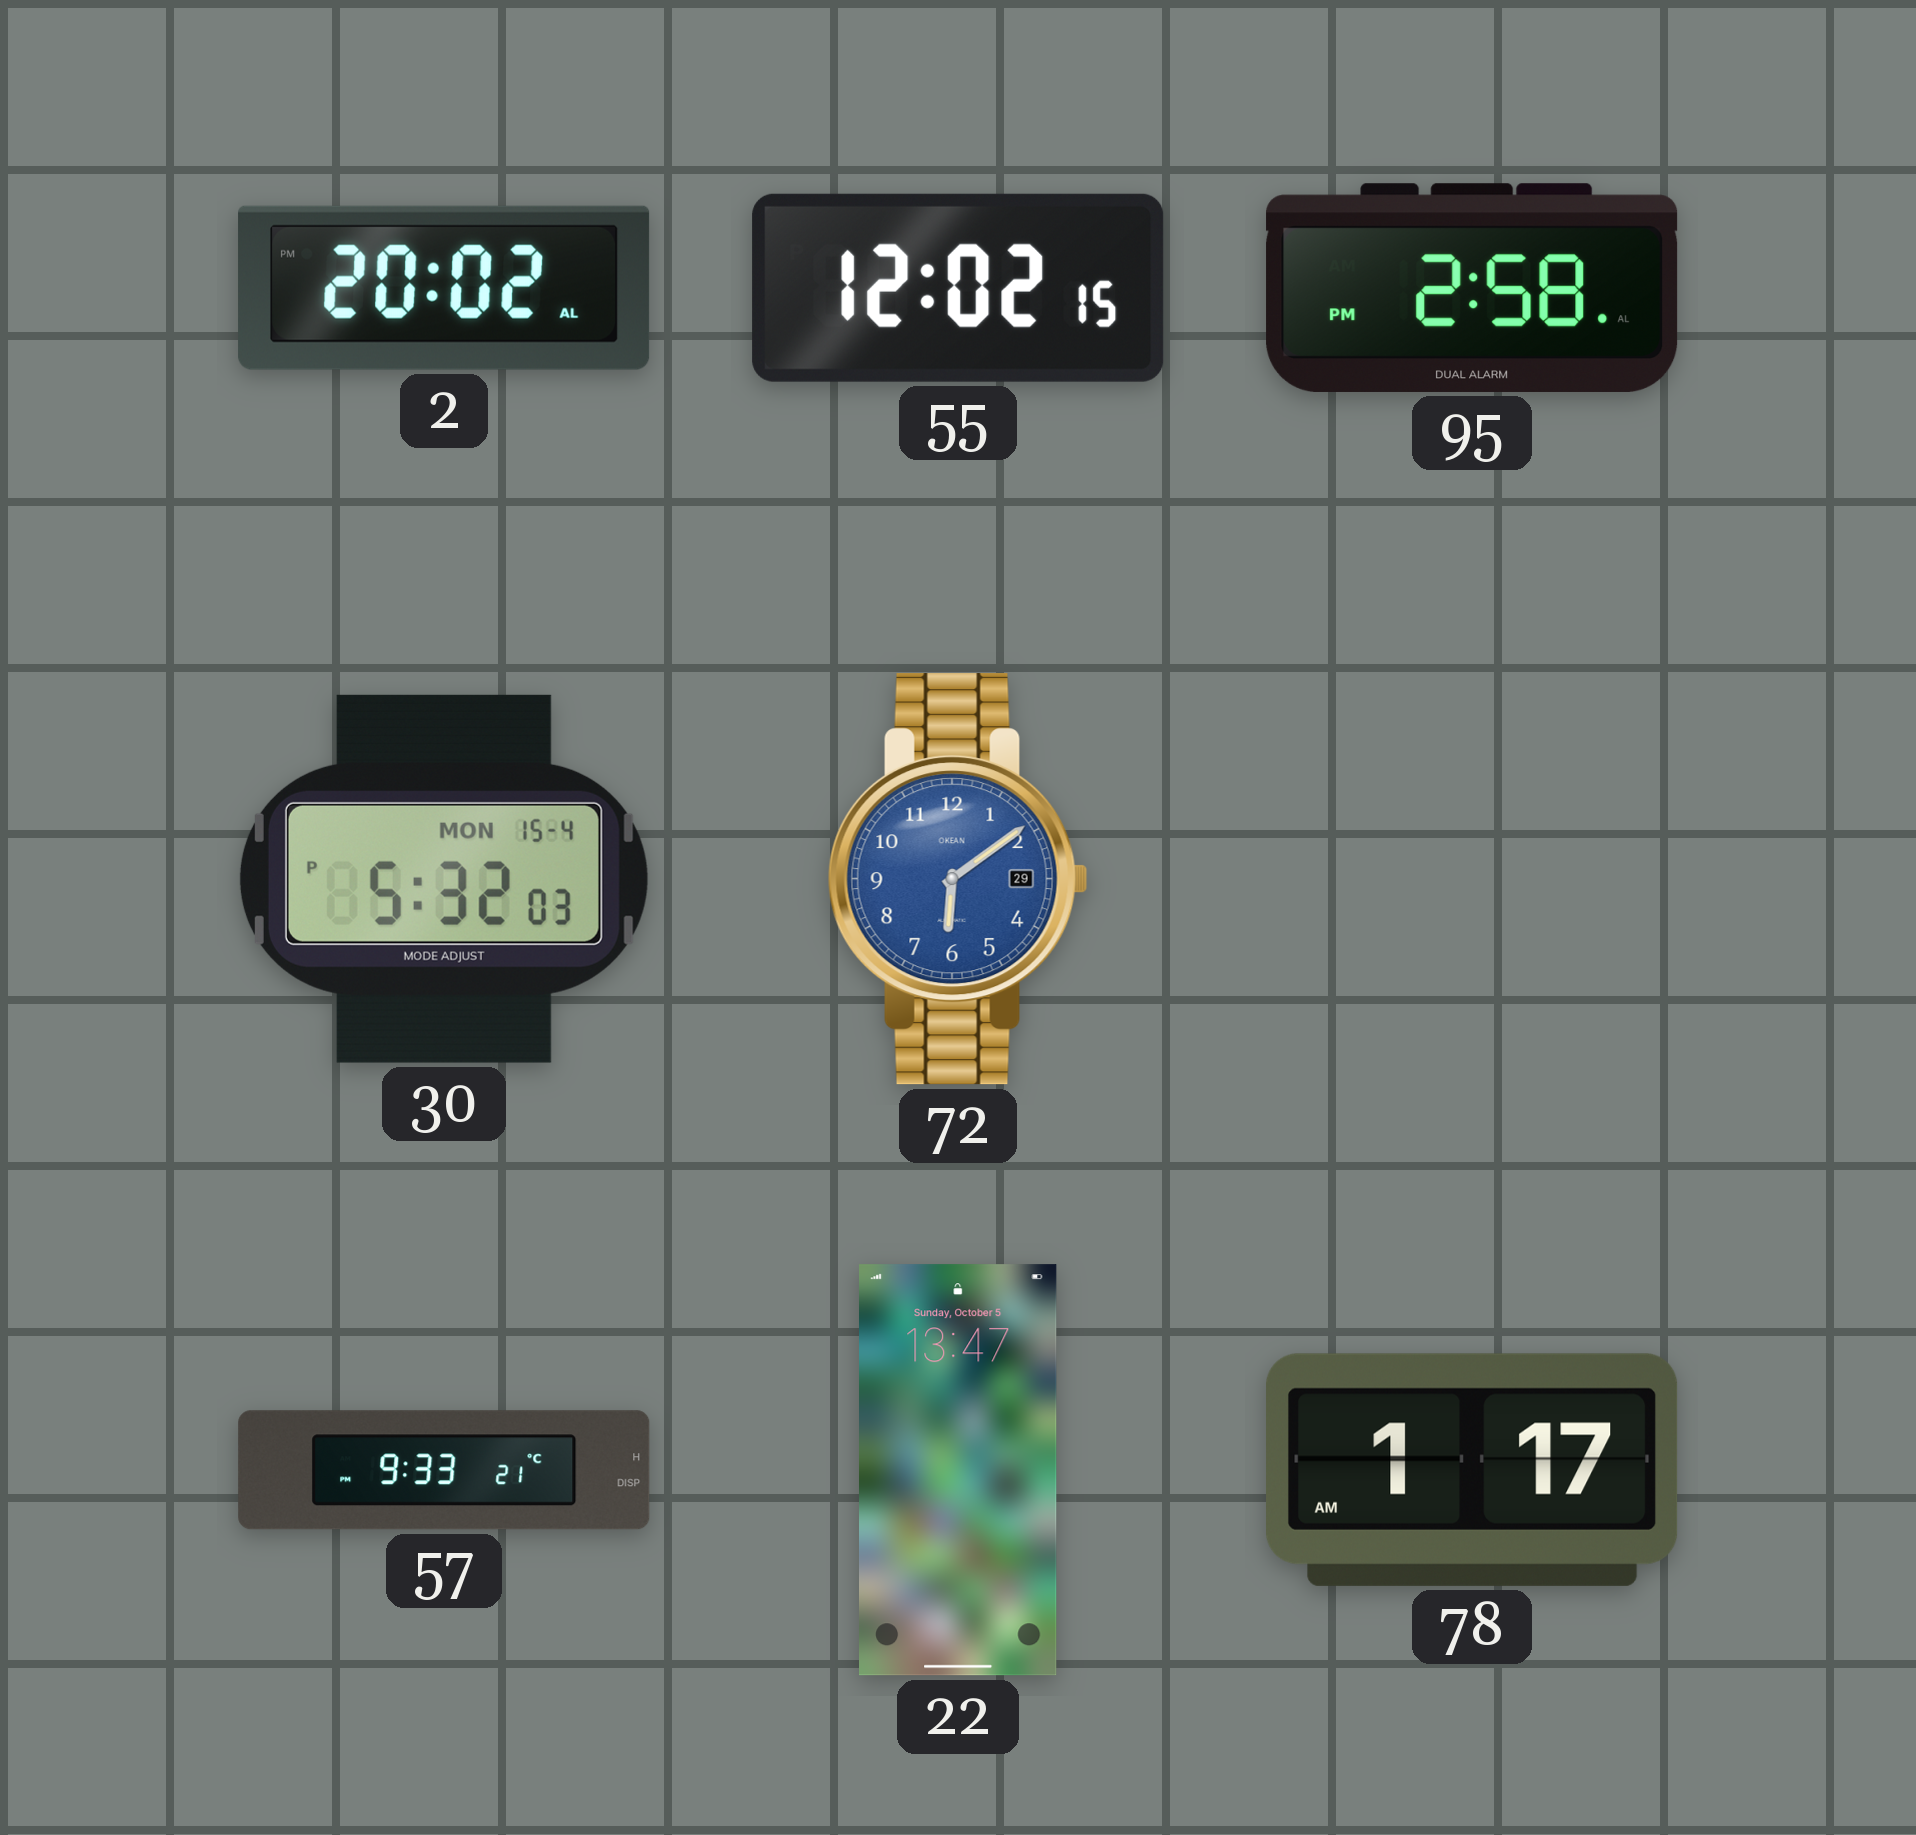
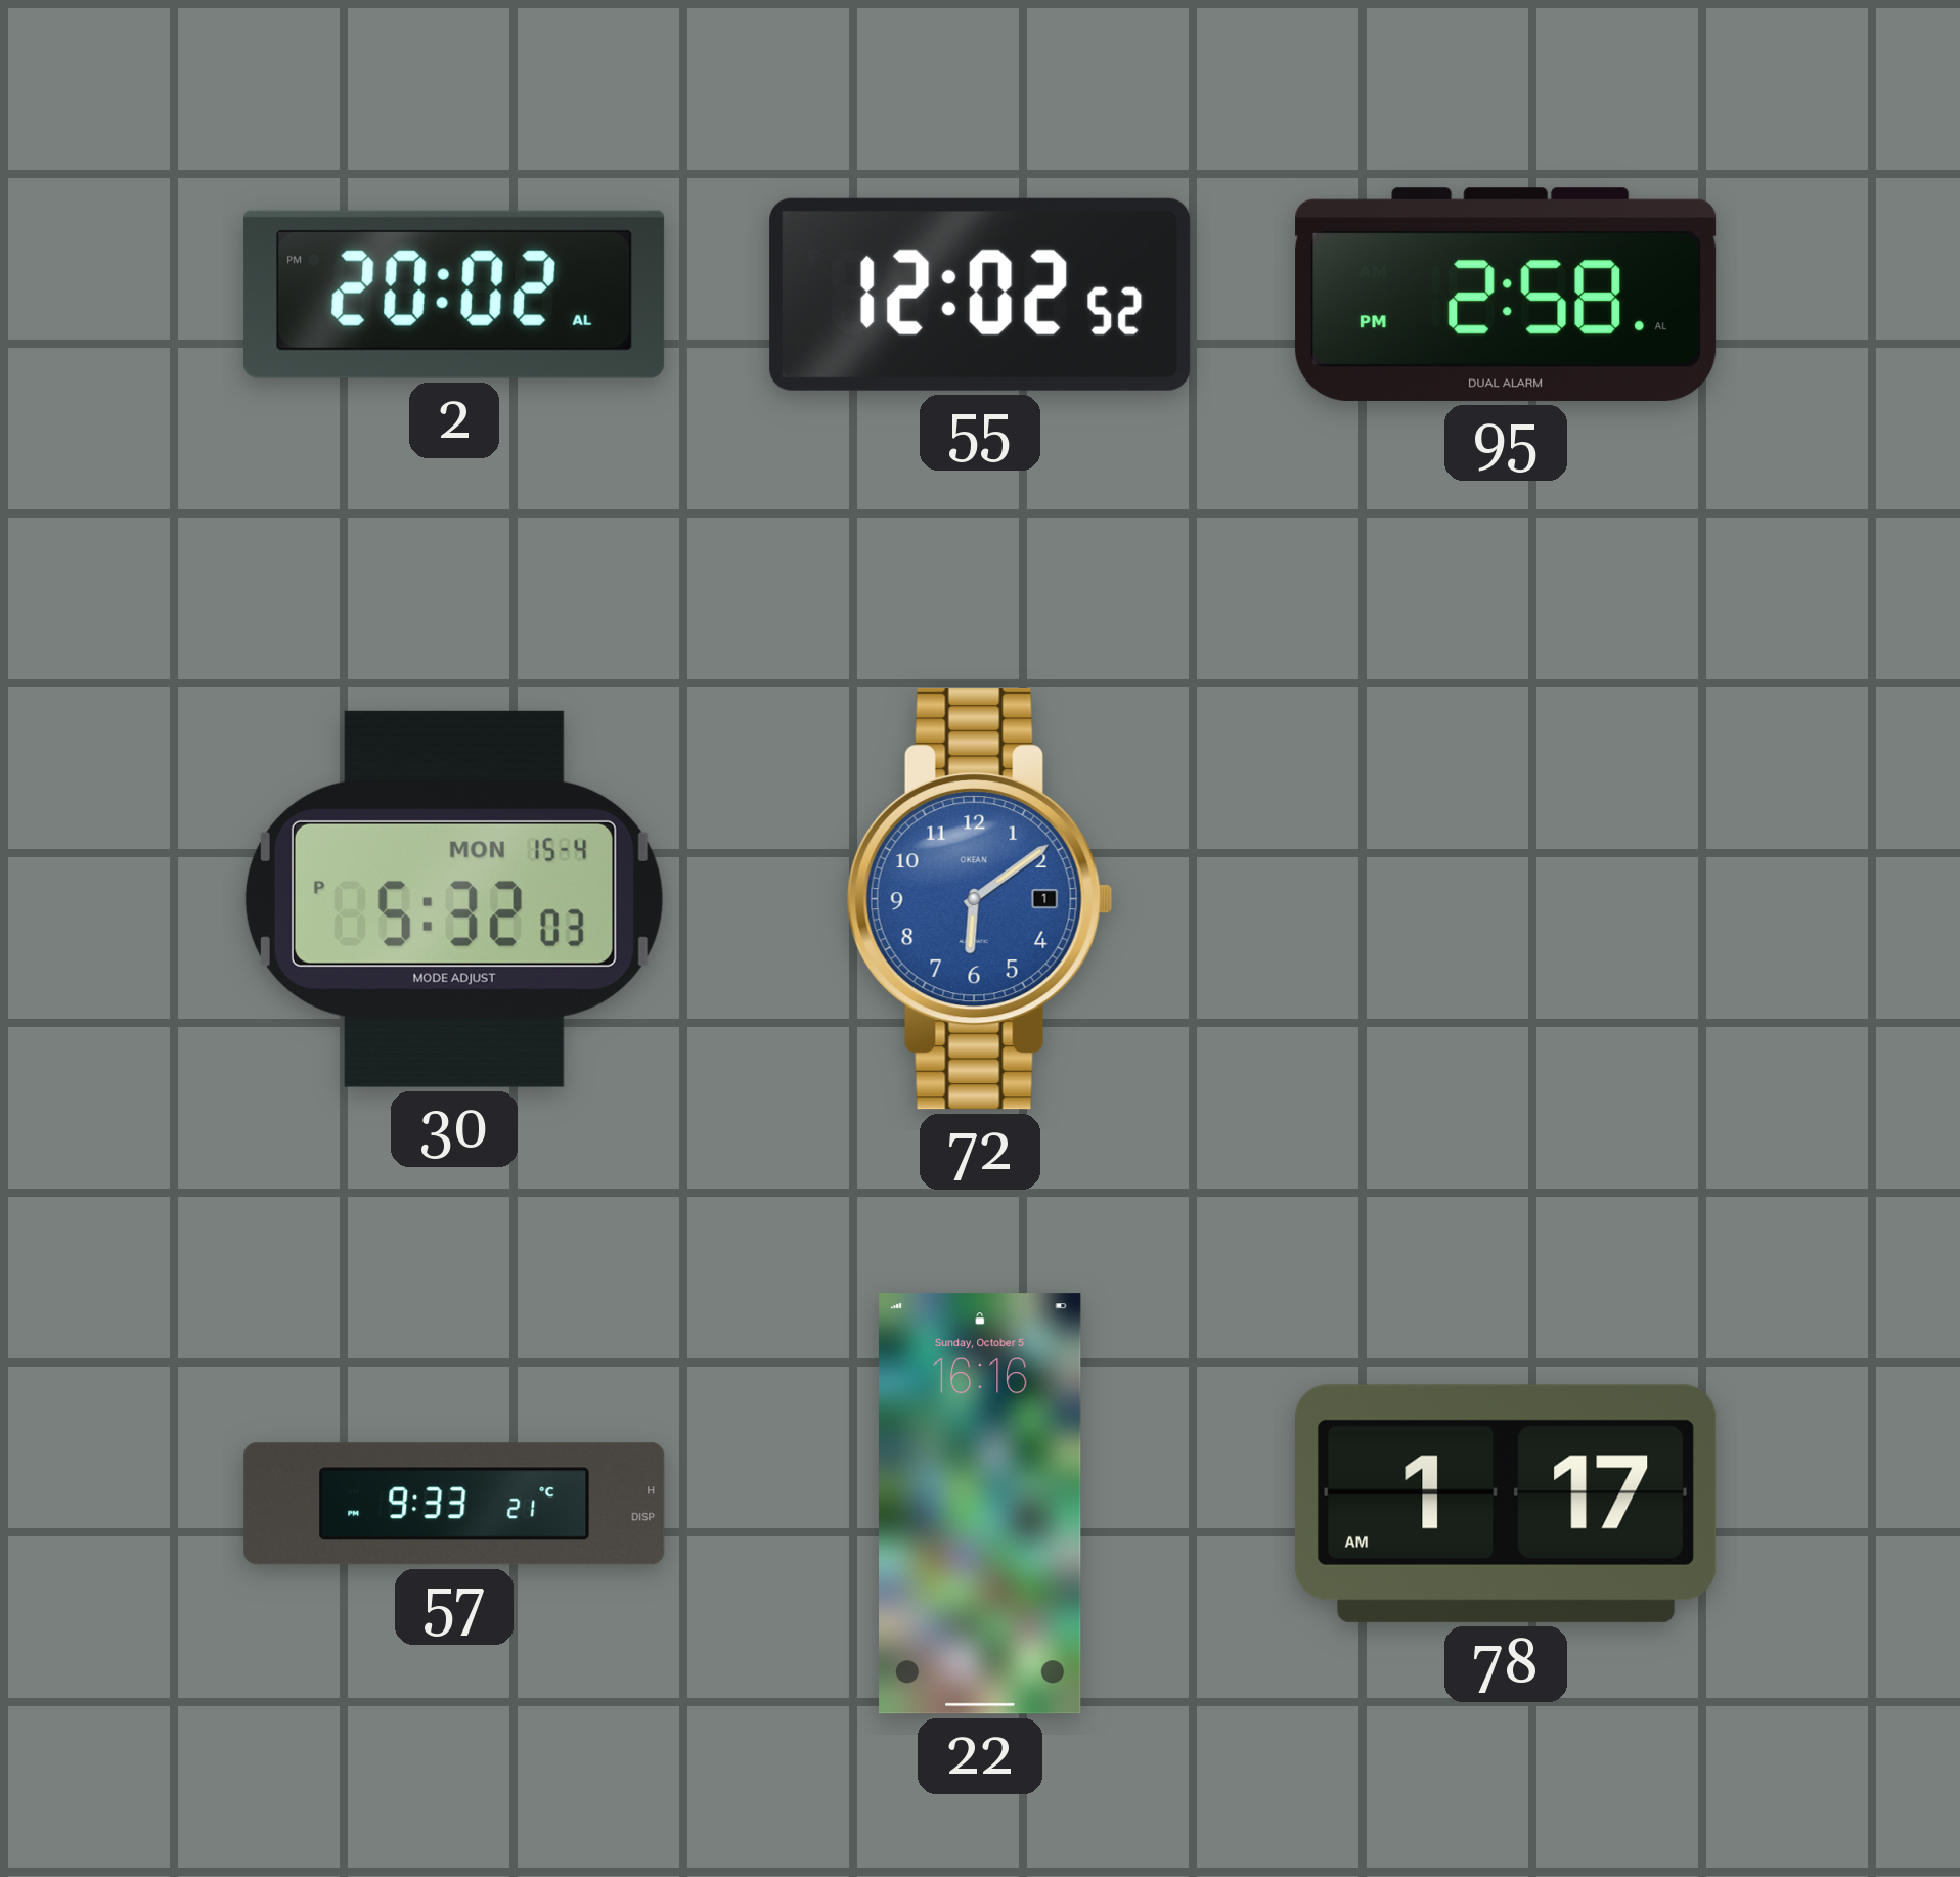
55: 12:02:15 -> 12:02:52
72 date: 29 -> 1
22: 13:47 -> 16:16
